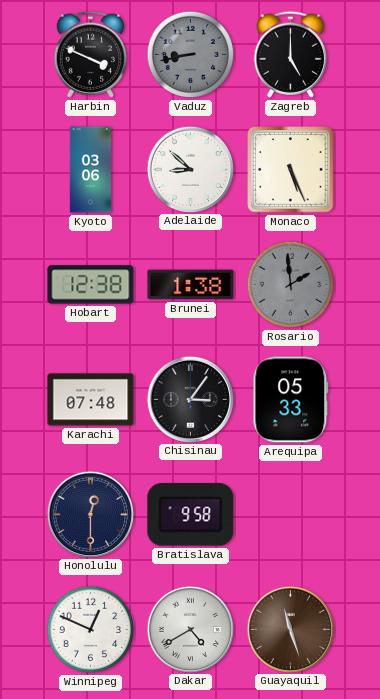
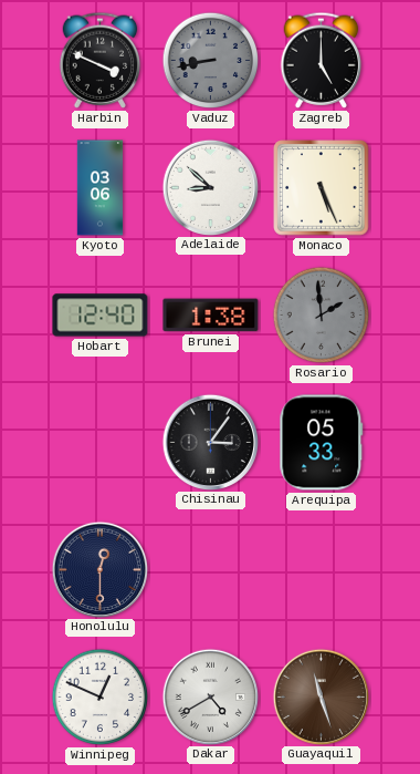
Hobart: 12:38 -> 12:40
Karachi: 07:48 -> none
Bratislava: 9:58 -> none
